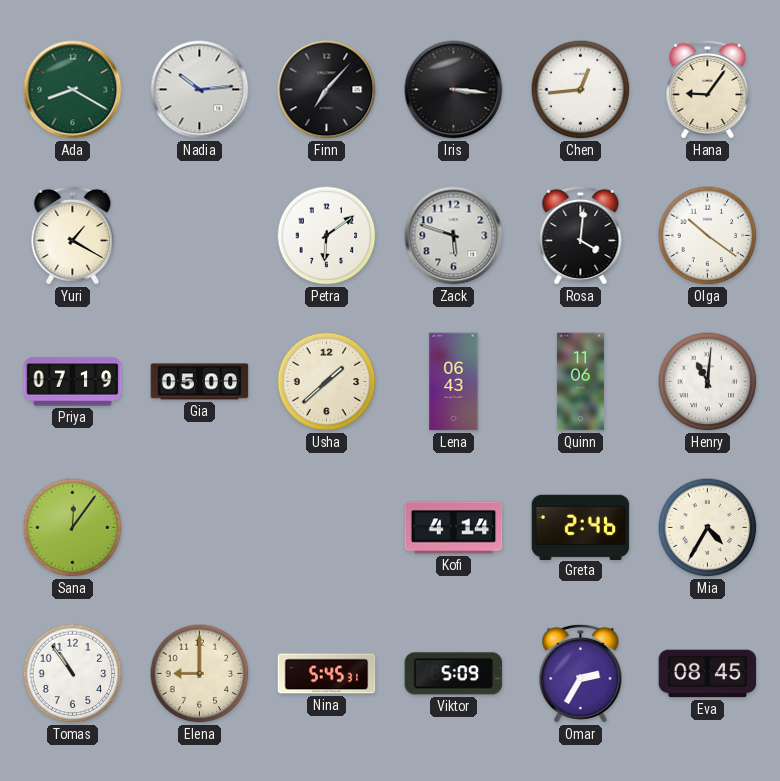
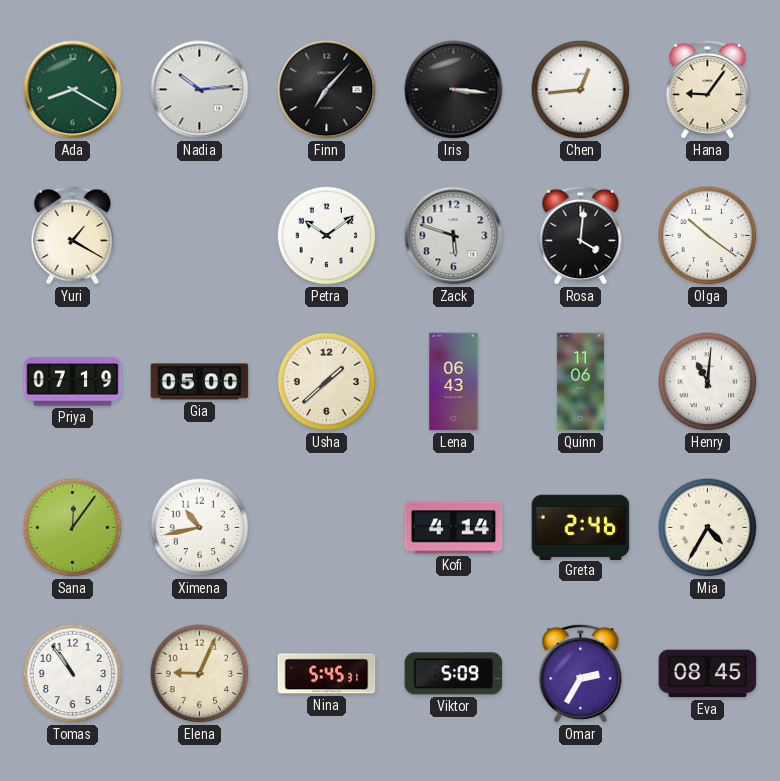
Petra: 6:09 -> 10:09
Ximena: none -> 10:43
Elena: 9:00 -> 9:04
